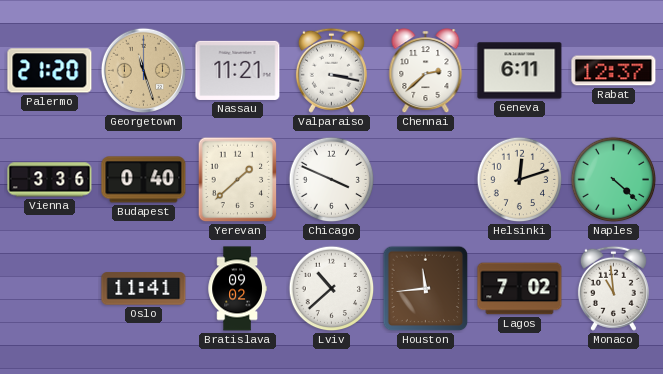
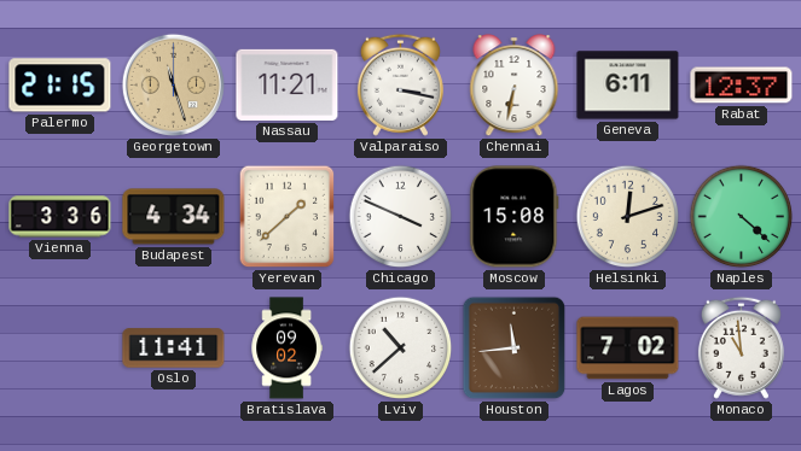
Palermo: 21:20 -> 21:15
Chennai: 2:38 -> 6:32
Budapest: 0:40 -> 4:34
Moscow: none -> 15:08
